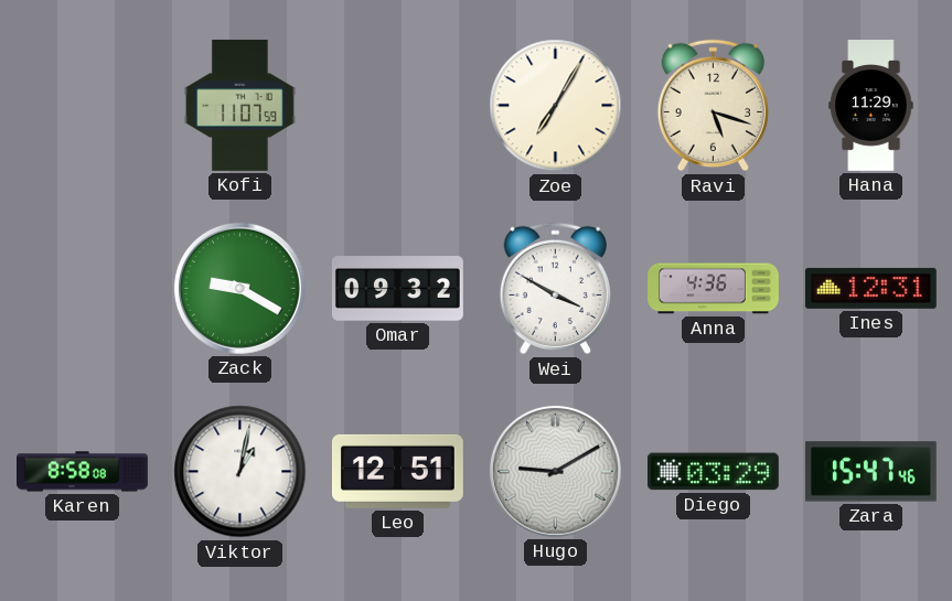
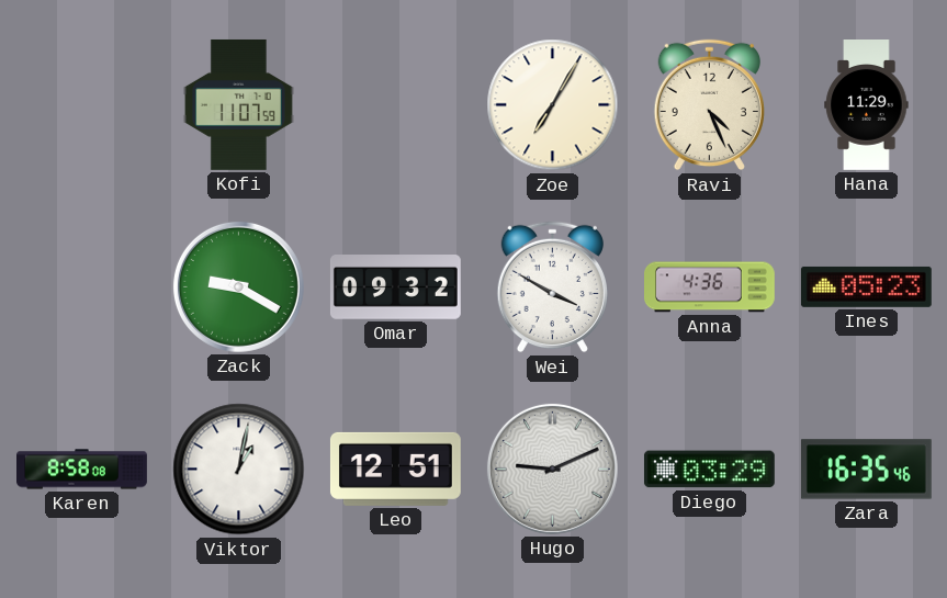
Ravi: 5:18 -> 4:26
Ines: 12:31 -> 05:23
Hugo: 9:10 -> 9:11
Zara: 15:47 -> 16:35
